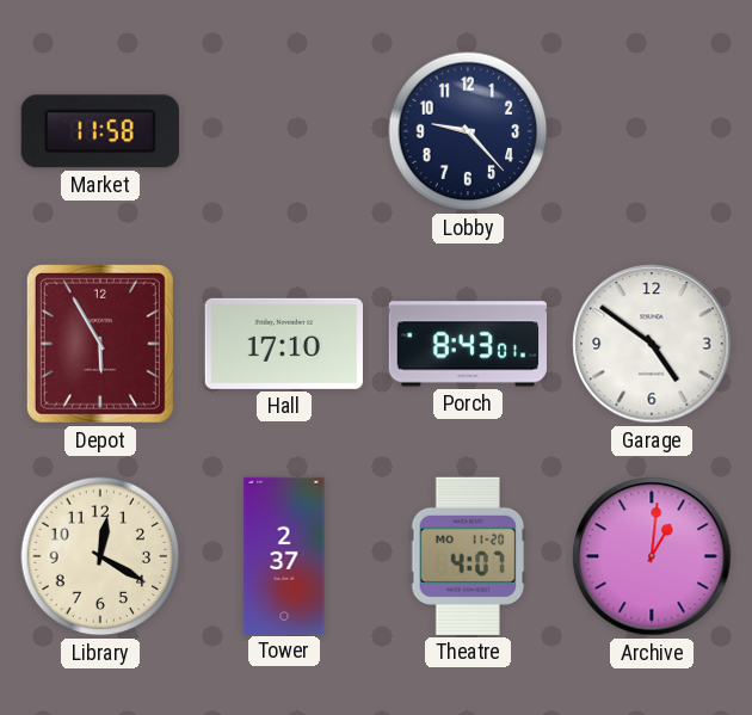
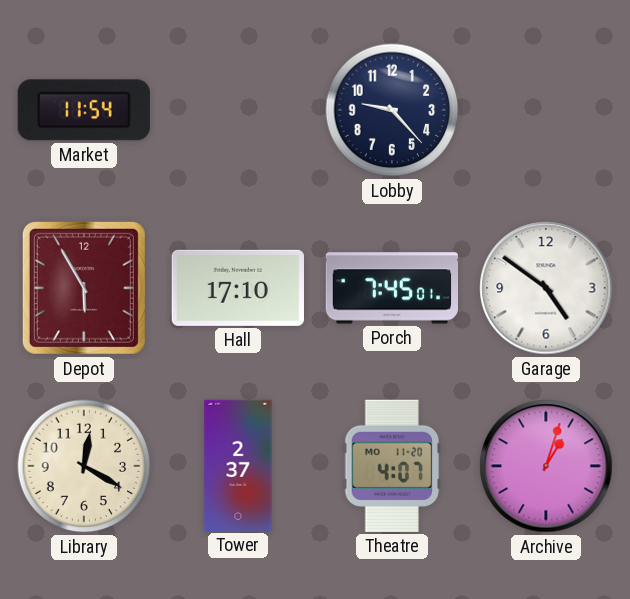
Market: 11:58 -> 11:54
Porch: 8:43 -> 7:45
Archive: 1:01 -> 1:03
